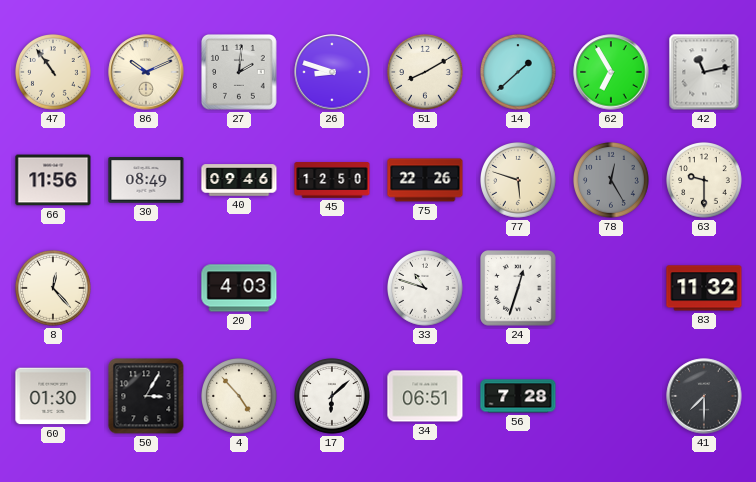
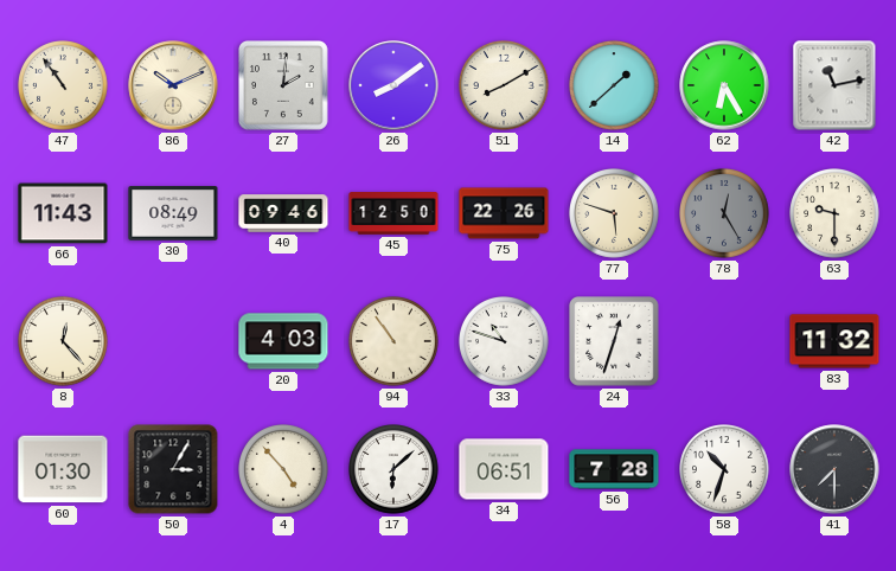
26: 8:48 -> 8:09
62: 6:55 -> 6:25
66: 11:56 -> 11:43
94: none -> 10:54
58: none -> 10:33
